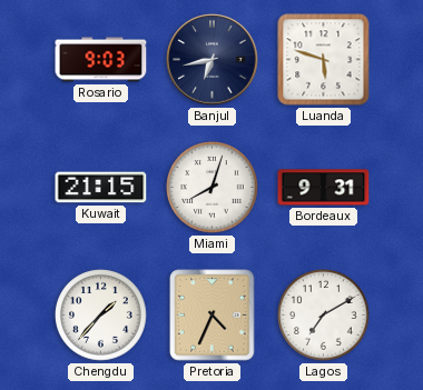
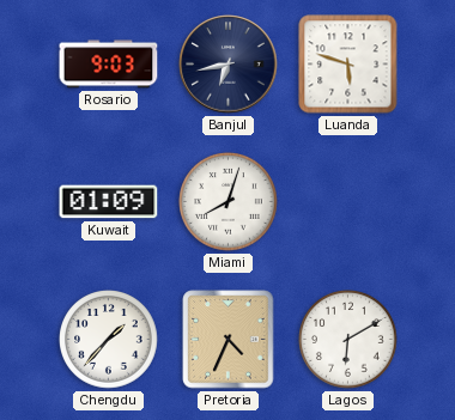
Kuwait: 21:15 -> 01:09
Bordeaux: 9:31 -> none
Lagos: 7:10 -> 6:10
